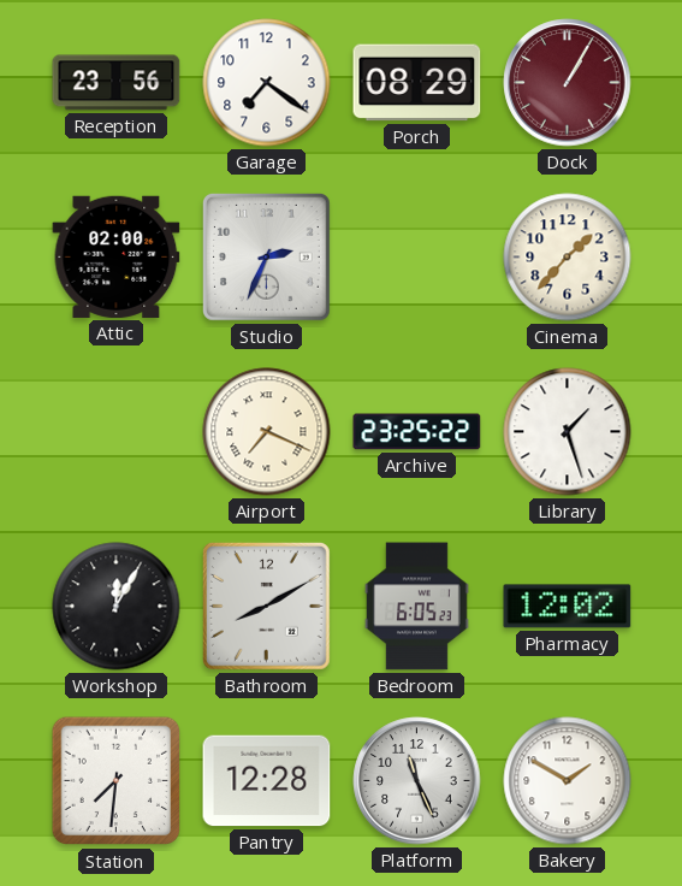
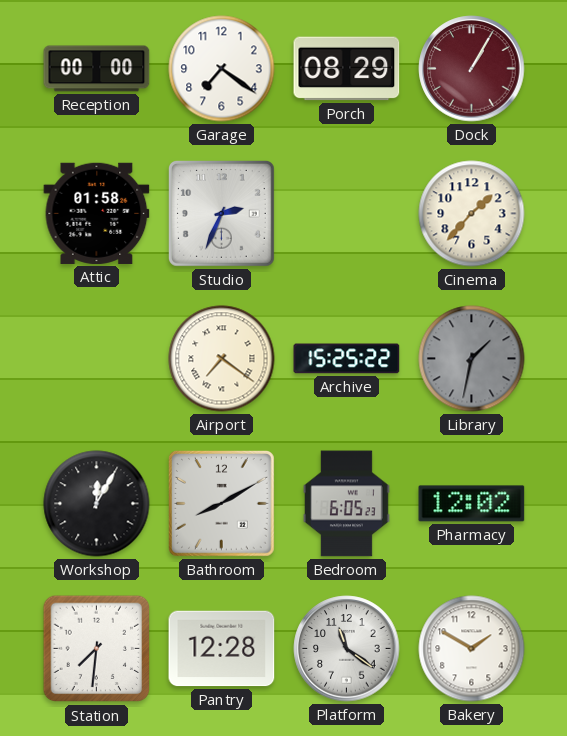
Reception: 23:56 -> 00:00
Attic: 02:00 -> 01:58
Airport: 7:19 -> 7:21
Archive: 23:25 -> 15:25
Library: 1:27 -> 1:32
Library dial: white -> grey
Platform: 11:26 -> 11:21
